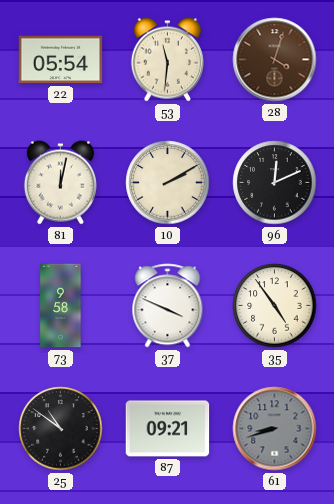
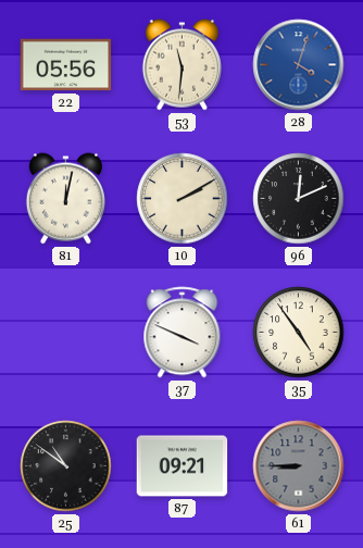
22: 05:54 -> 05:56
28 dial: brown -> blue
73: 9:58 -> none
61: 8:42 -> 8:45
